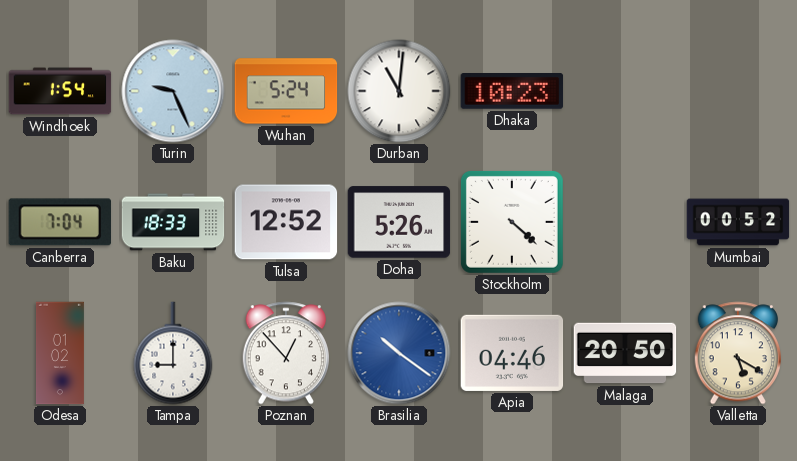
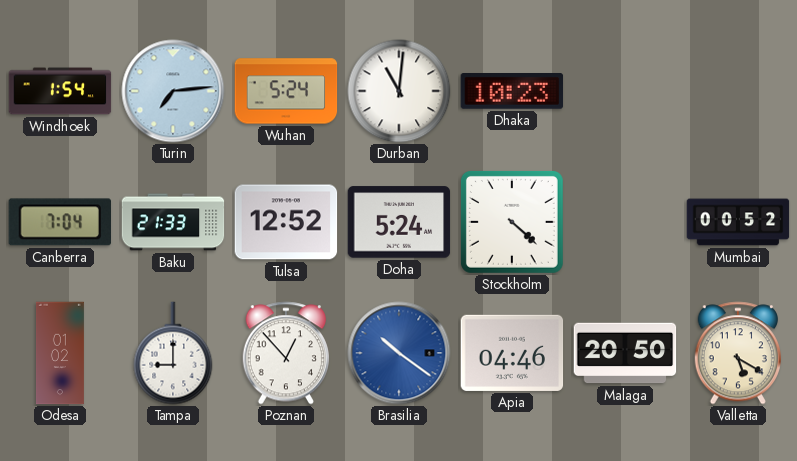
Turin: 9:26 -> 7:14
Baku: 18:33 -> 21:33
Doha: 5:26 -> 5:24
